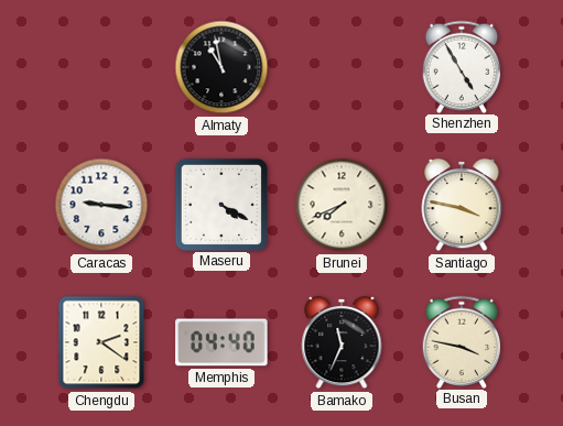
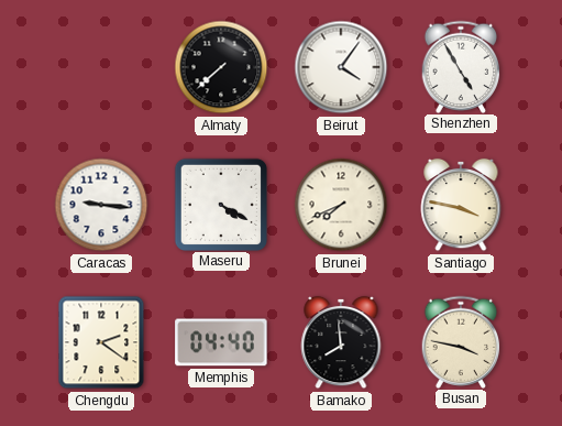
Almaty: 10:58 -> 7:38
Beirut: none -> 4:06
Bamako: 11:34 -> 7:59
